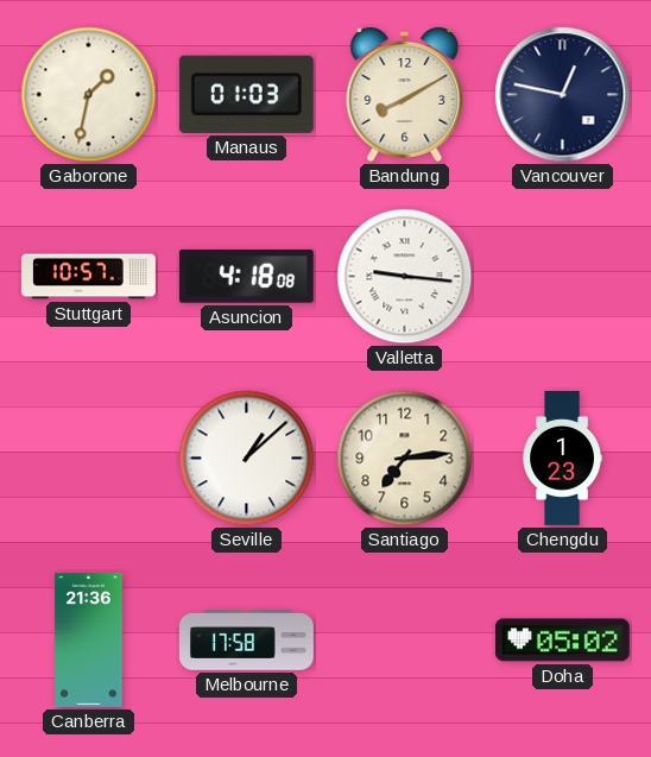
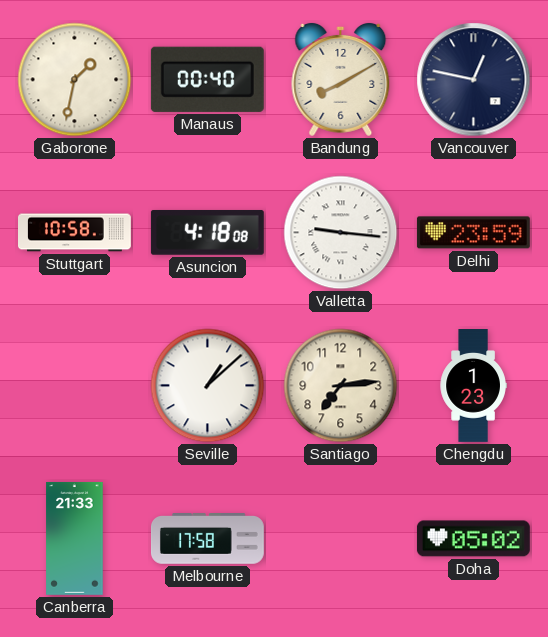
Manaus: 01:03 -> 00:40
Stuttgart: 10:57 -> 10:58
Delhi: none -> 23:59
Canberra: 21:36 -> 21:33
